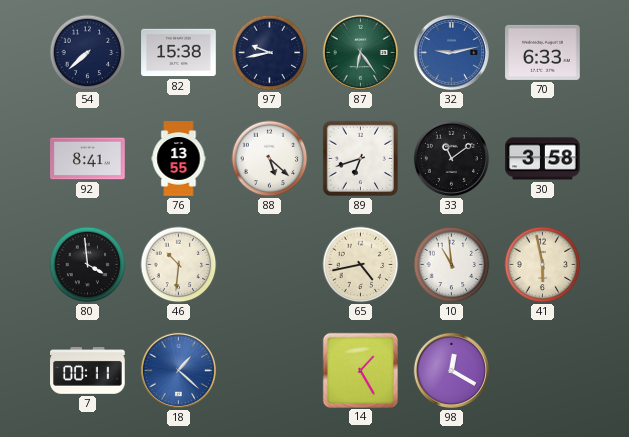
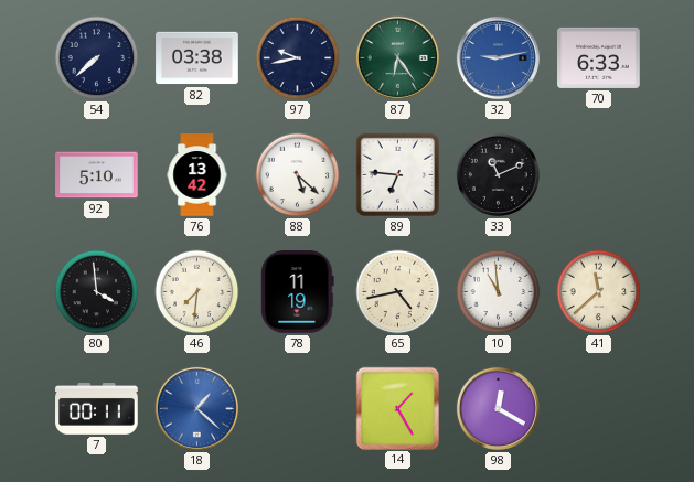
82: 15:38 -> 03:38
92: 8:41 -> 5:10
76: 13:55 -> 13:42
89: 6:42 -> 6:46
33: 11:09 -> 11:11
30: 3:58 -> none
46: 10:31 -> 7:31
78: none -> 11:19
41: 5:58 -> 11:38
